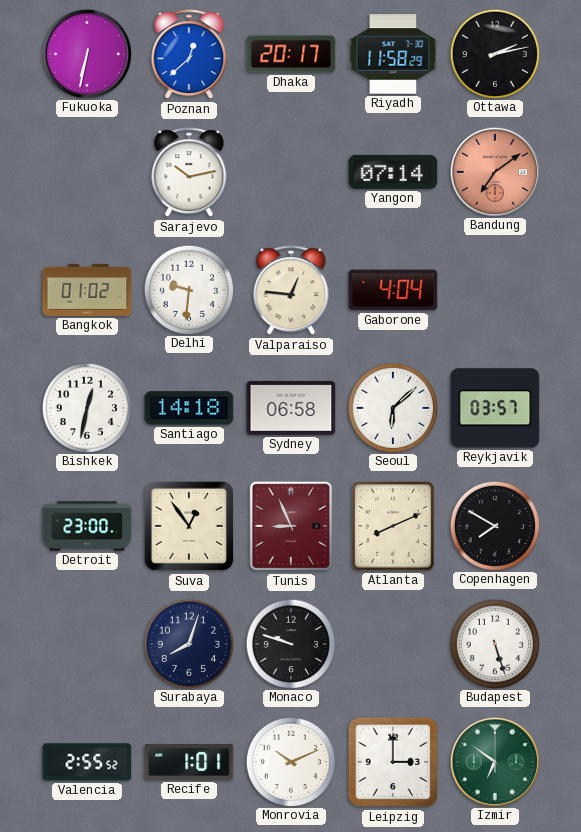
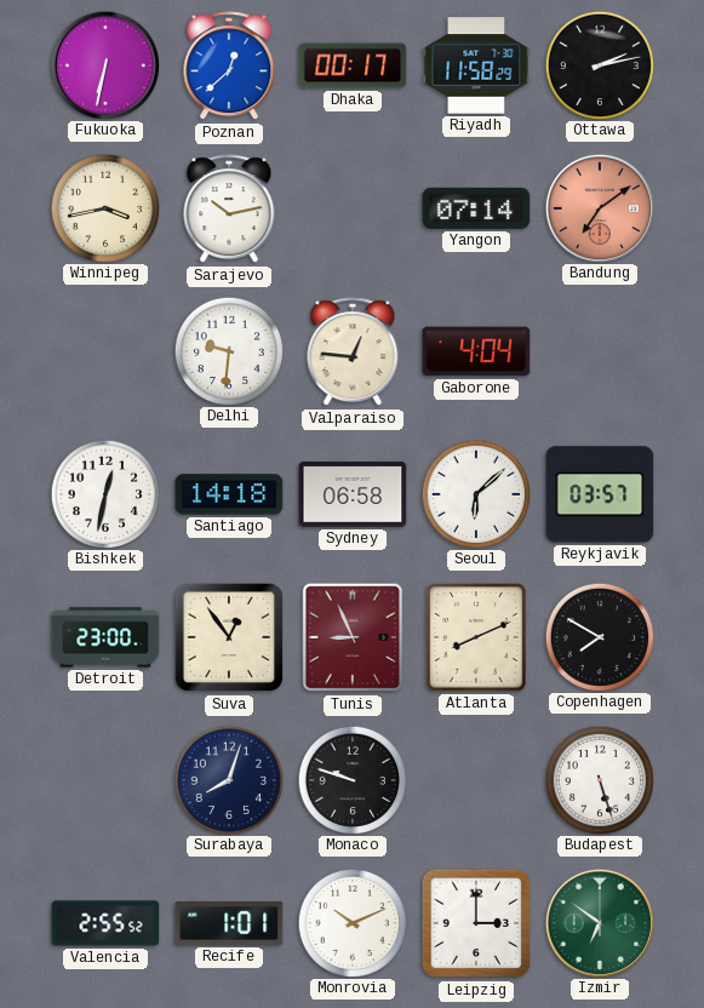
Dhaka: 20:17 -> 00:17
Winnipeg: none -> 3:43
Bangkok: 01:02 -> none
